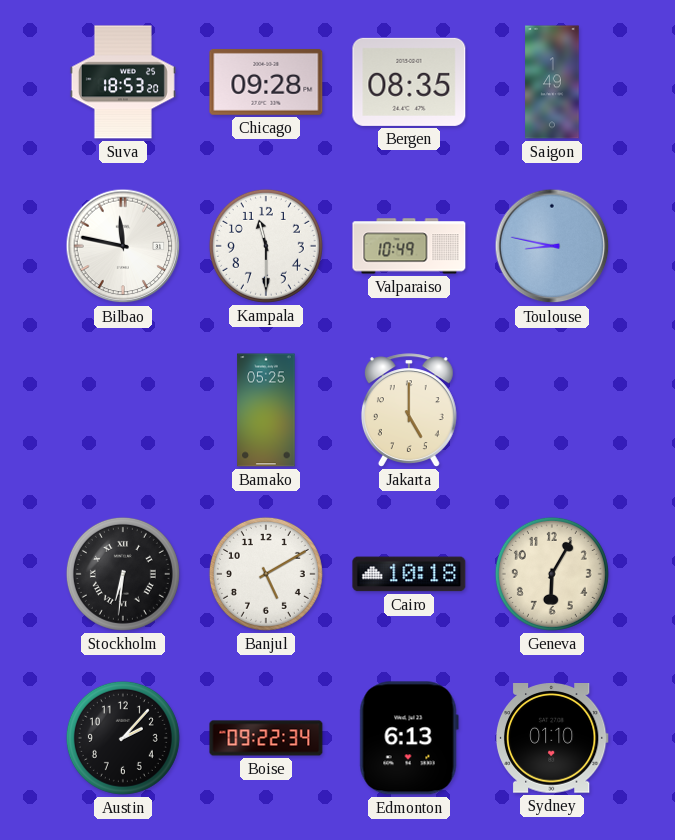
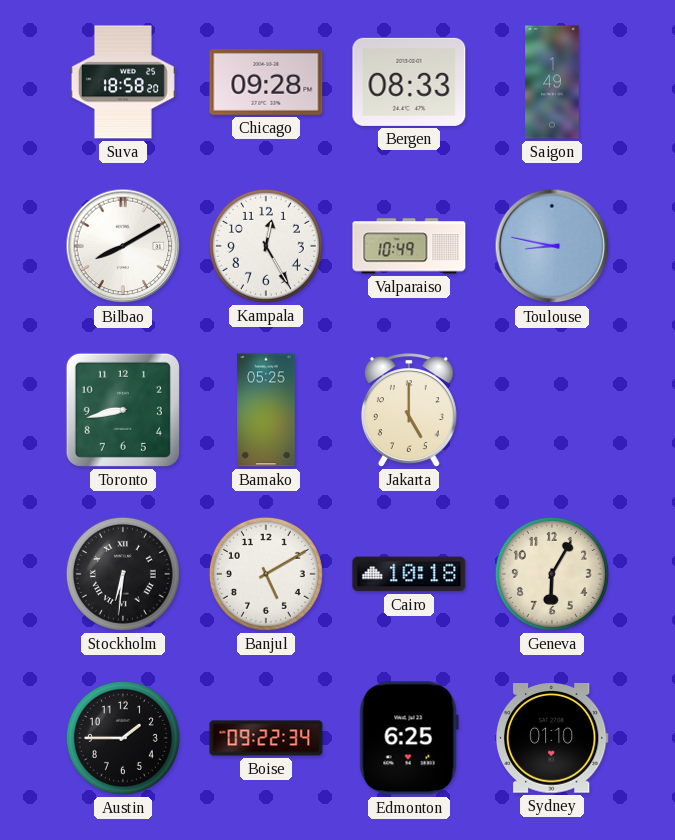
Suva: 18:53 -> 18:58
Bergen: 08:35 -> 08:33
Bilbao: 11:47 -> 8:10
Kampala: 11:30 -> 12:25
Toronto: none -> 8:43
Austin: 2:07 -> 1:45
Edmonton: 6:13 -> 6:25
